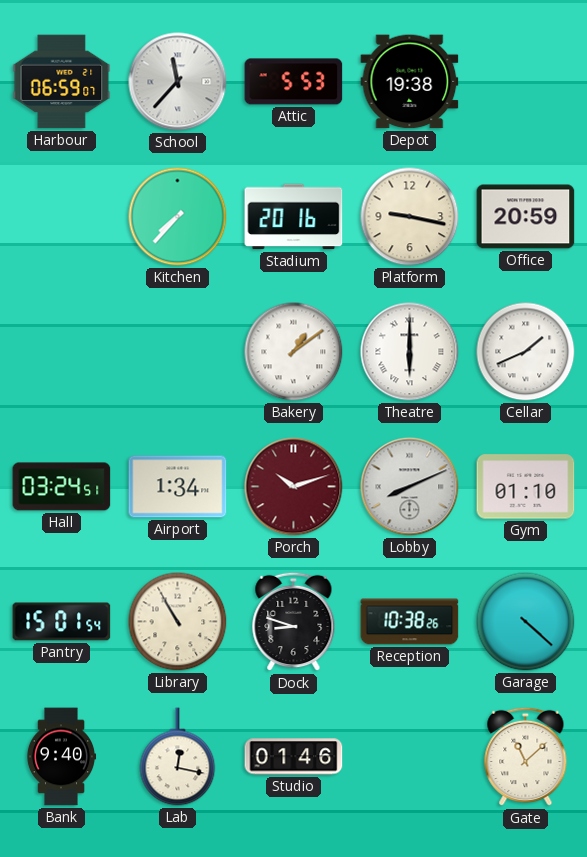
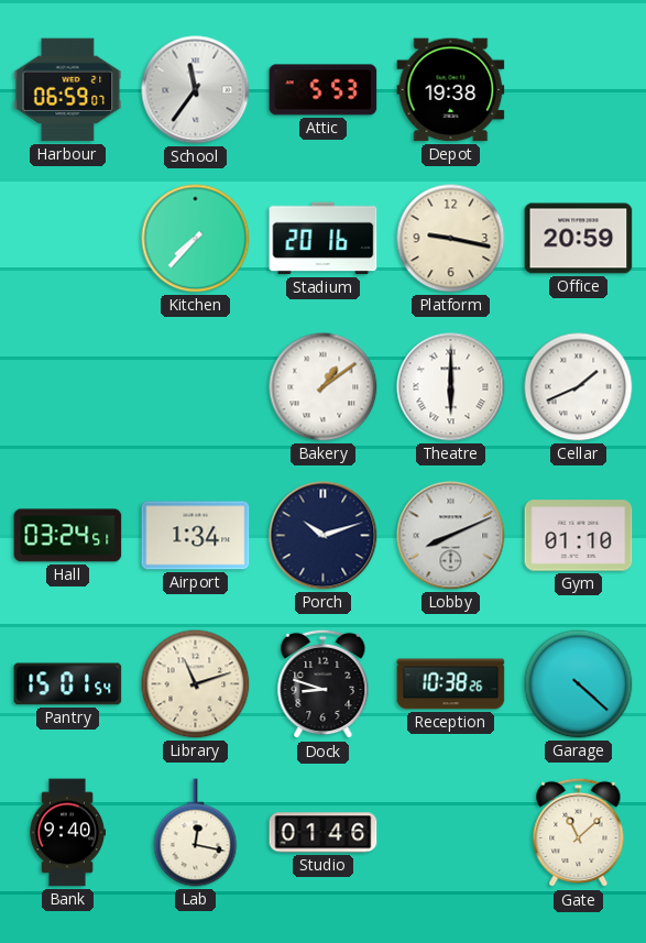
School: 11:37 -> 11:36
Porch dial: burgundy -> navy
Library: 10:55 -> 11:12
